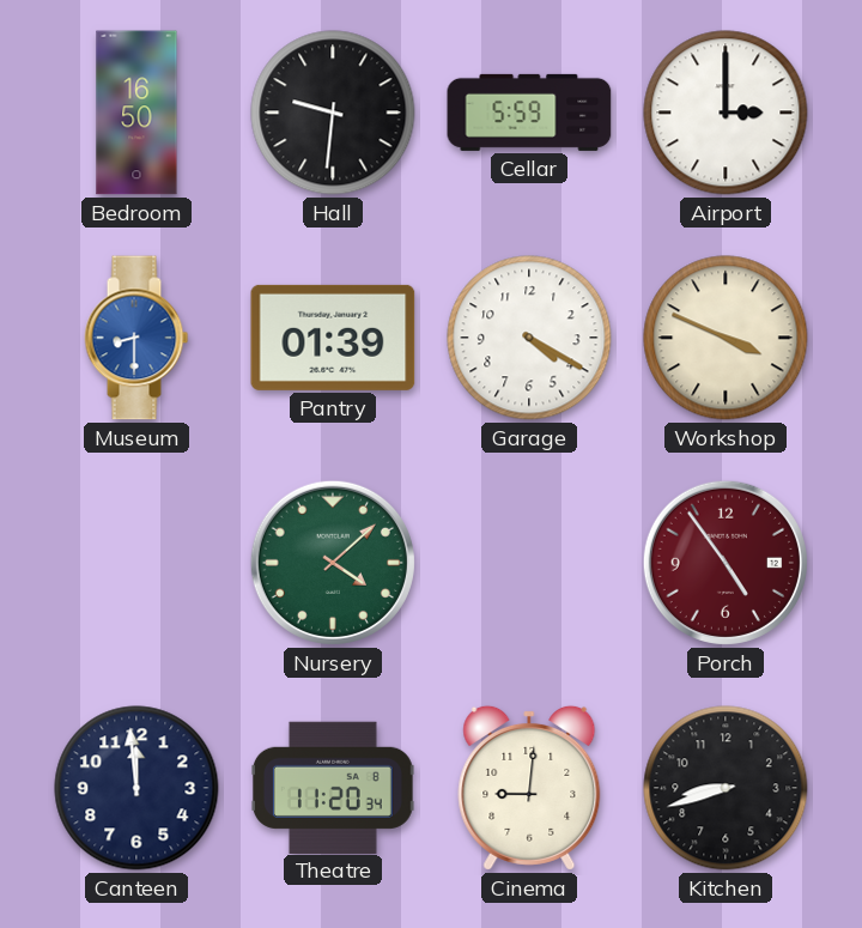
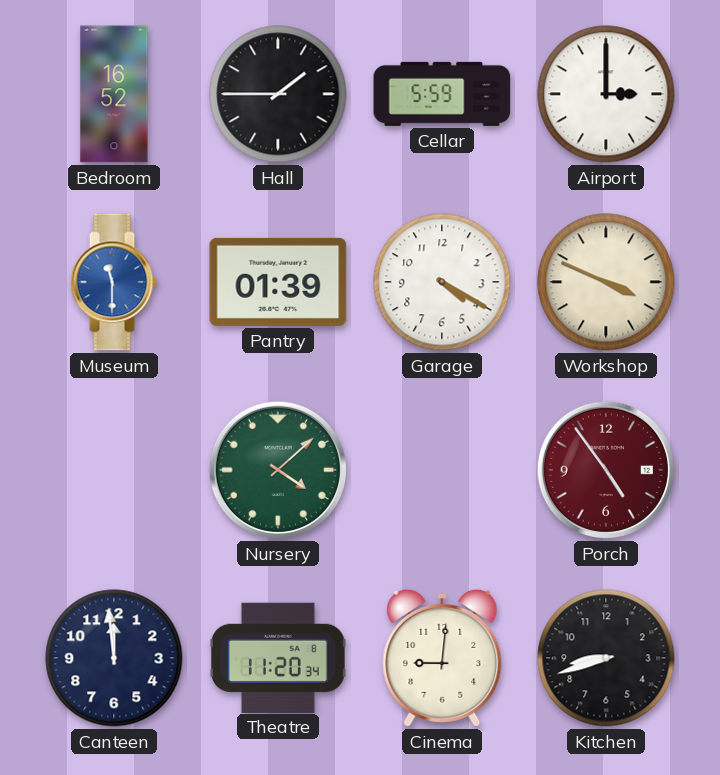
Bedroom: 16:50 -> 16:52
Hall: 9:31 -> 1:45
Museum: 8:30 -> 11:30
